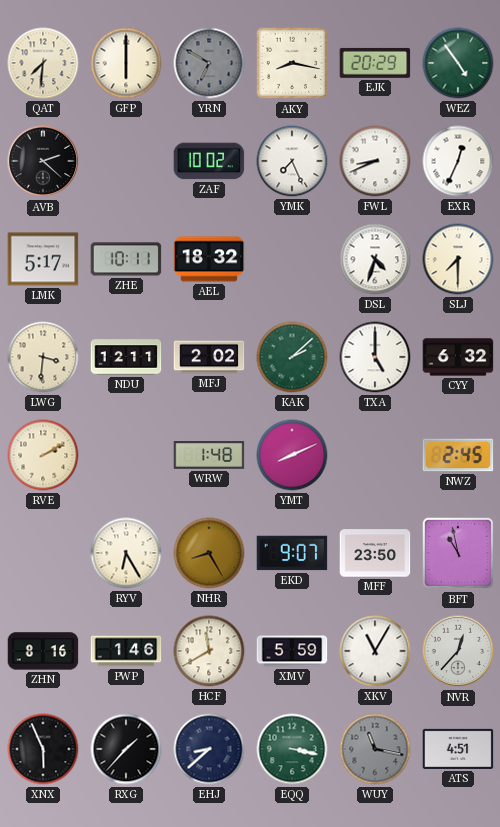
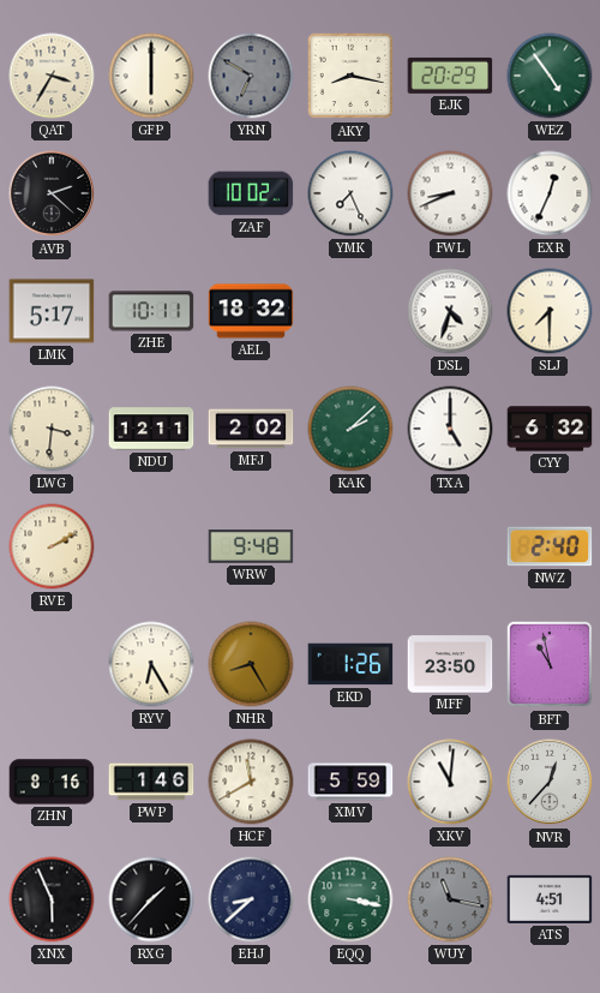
QAT: 7:31 -> 3:35
WRW: 1:48 -> 9:48
YMT: 8:11 -> none
NWZ: 2:45 -> 2:40
EKD: 9:07 -> 1:26
XKV: 11:05 -> 11:01
